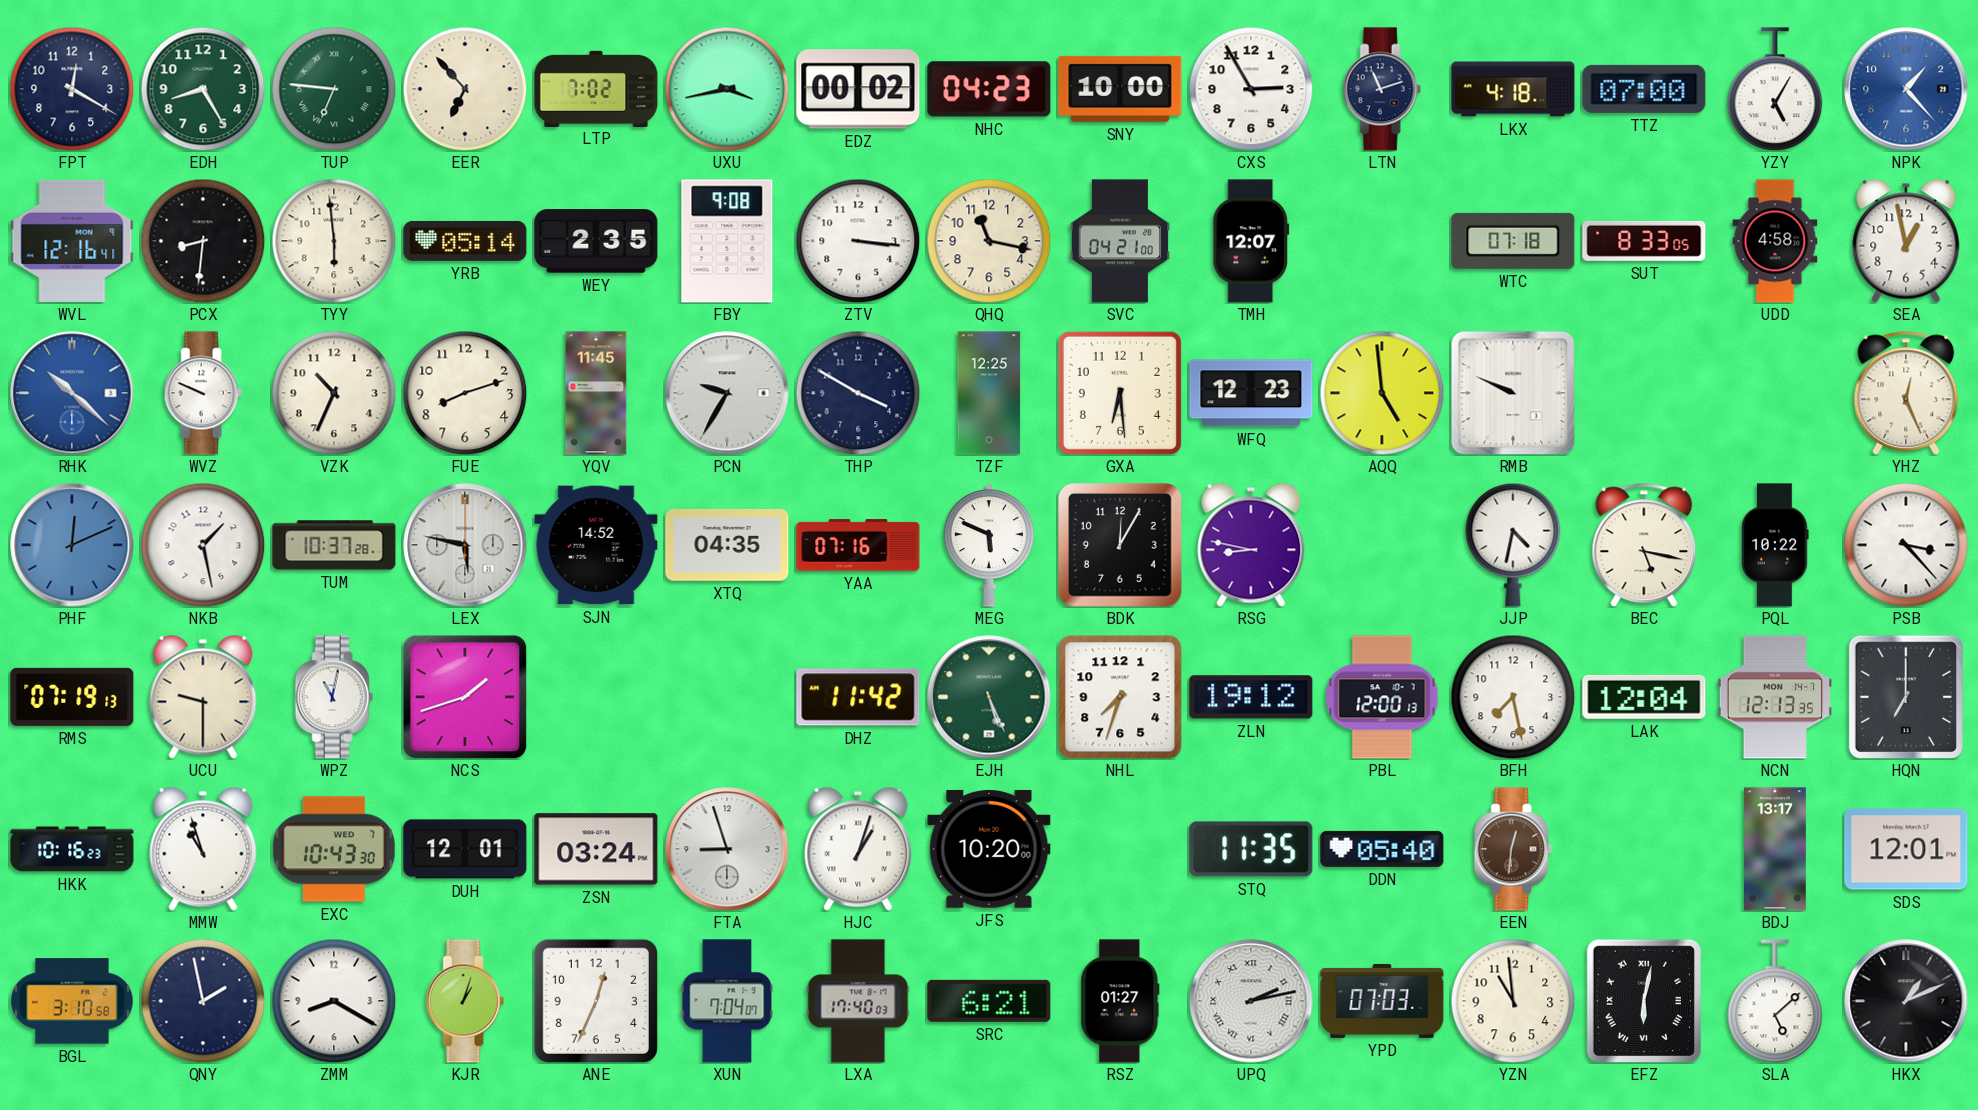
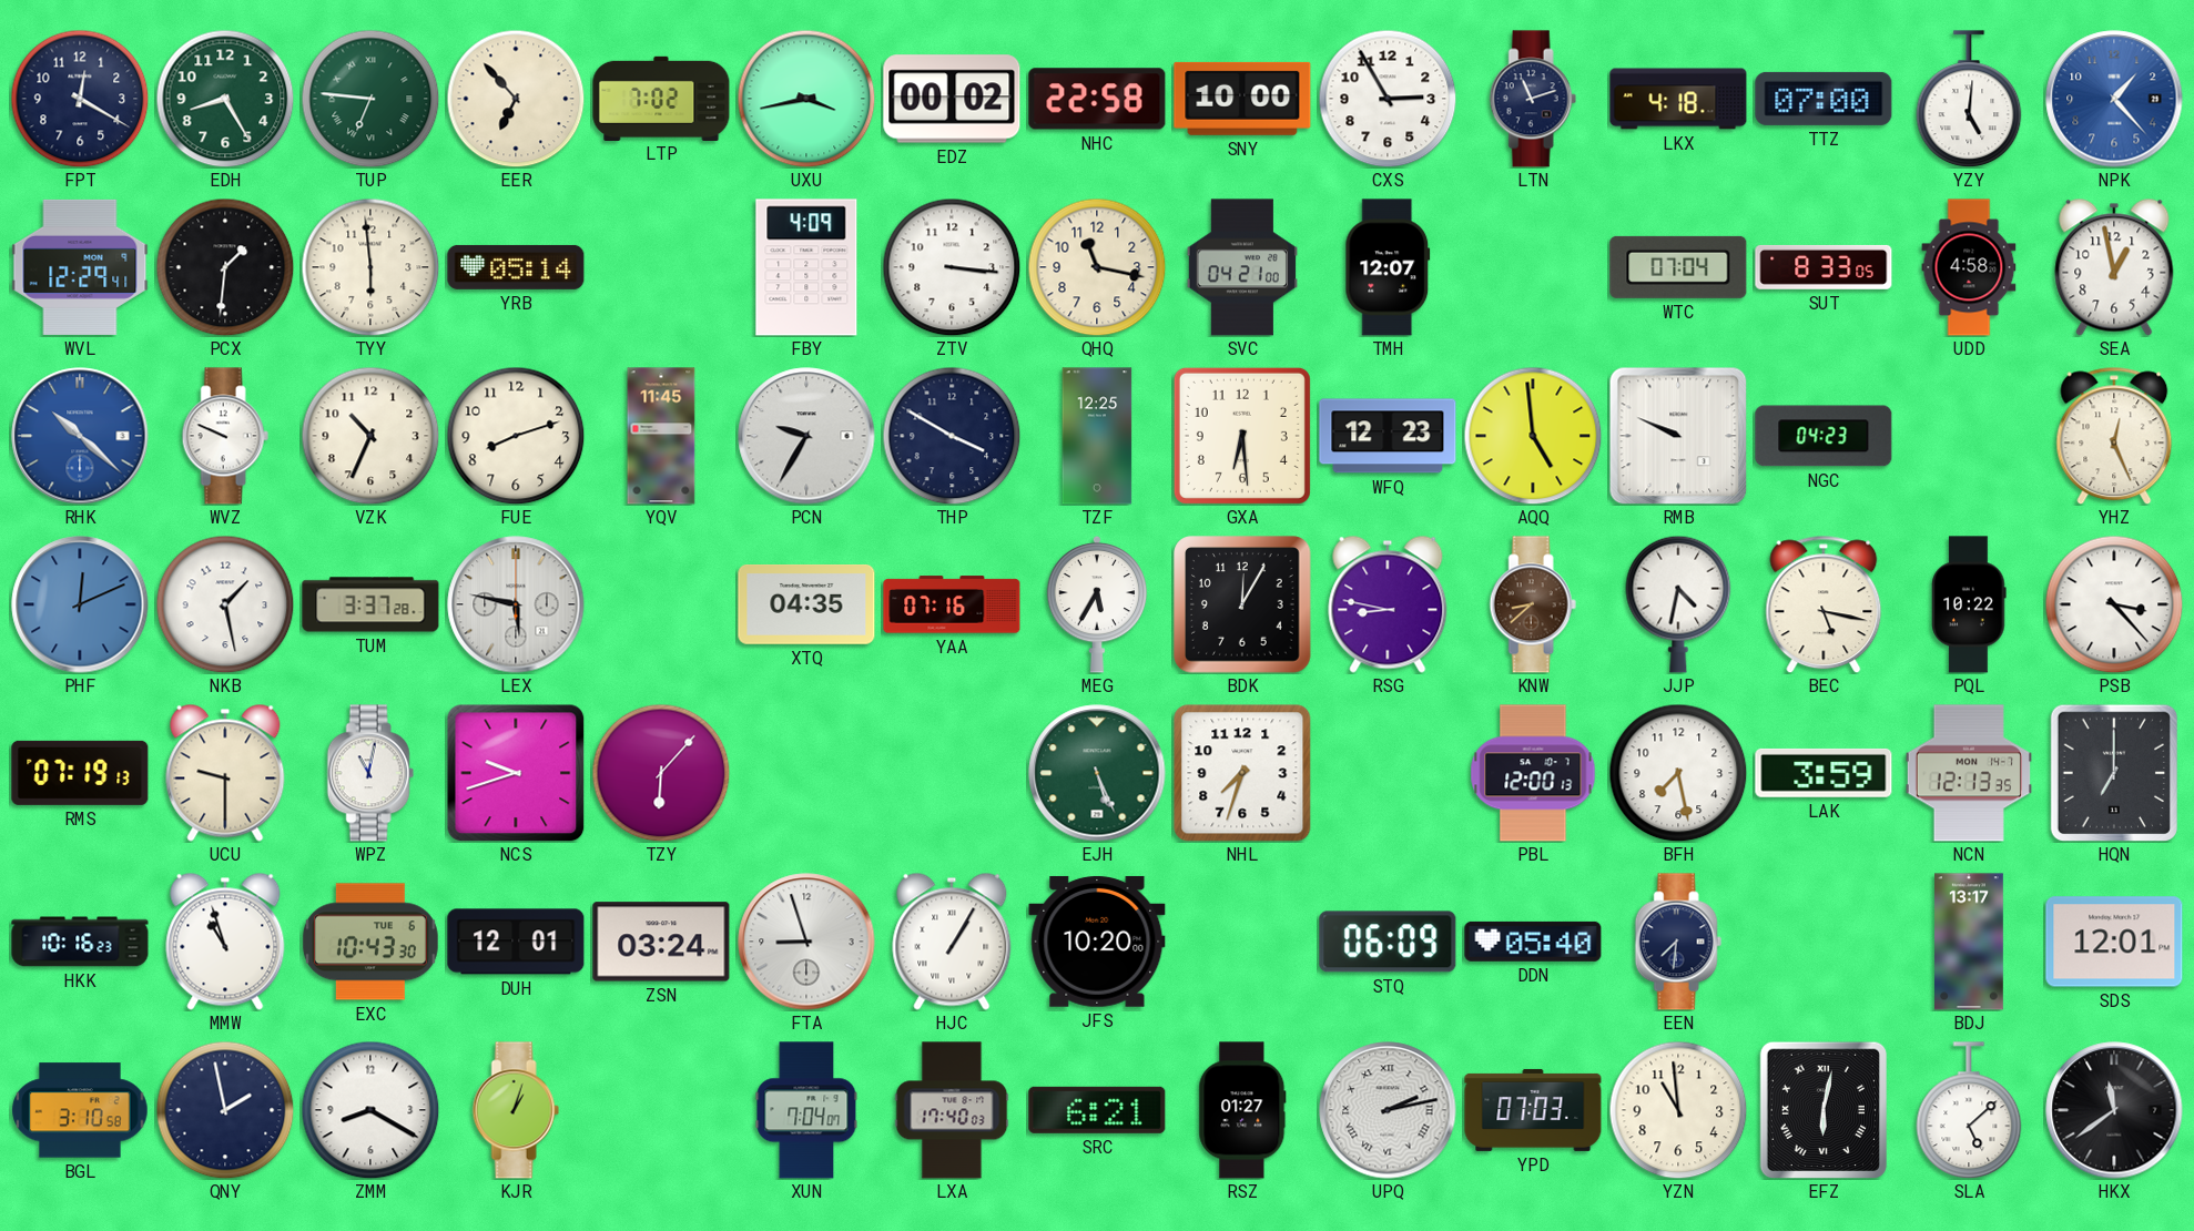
NHC: 04:23 -> 22:58
YZY: 5:05 -> 5:01
WVL: 12:16 -> 12:29
PCX: 8:31 -> 1:31
WEY: 2:35 -> none
FBY: 9:08 -> 4:09
WTC: 07:18 -> 07:04
NGC: none -> 04:23
TUM: 10:37 -> 3:37
SJN: 14:52 -> none
MEG: 5:49 -> 5:35
KNW: none -> 8:38
NCS: 1:42 -> 9:42
TZY: none -> 6:07
DHZ: 11:42 -> none
ZLN: 19:12 -> none
LAK: 12:04 -> 3:59
EXC date: WED 7 -> TUE 6
HJC: 1:03 -> 1:05
STQ: 11:35 -> 06:09
EEN: 12:31 -> 7:31
EEN dial: brown -> navy
ANE: 12:34 -> none
HKX: 1:11 -> 11:39
